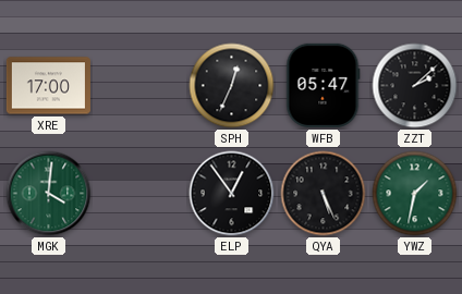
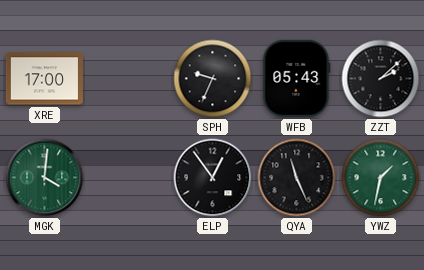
SPH: 12:34 -> 9:34
WFB: 05:47 -> 05:43
QYA: 5:26 -> 11:26
